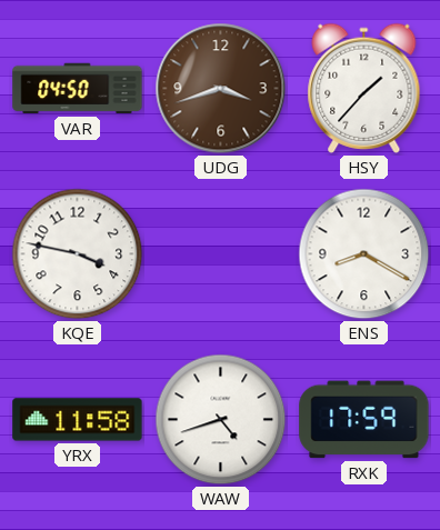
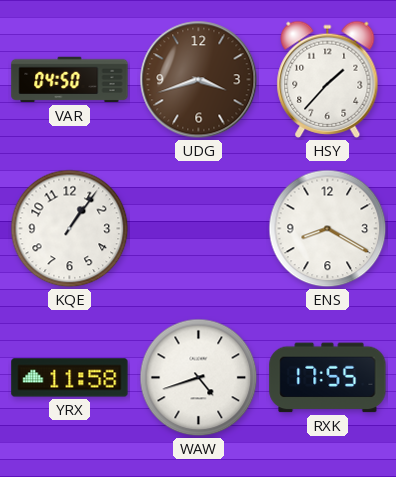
KQE: 3:47 -> 1:06
RXK: 17:59 -> 17:55
